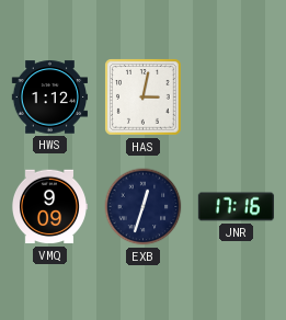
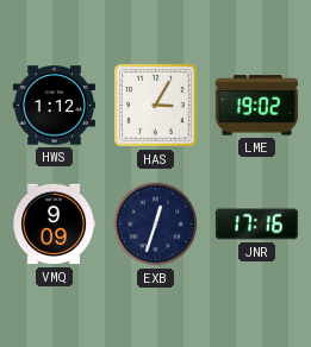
HAS: 3:02 -> 3:05
LME: none -> 19:02
